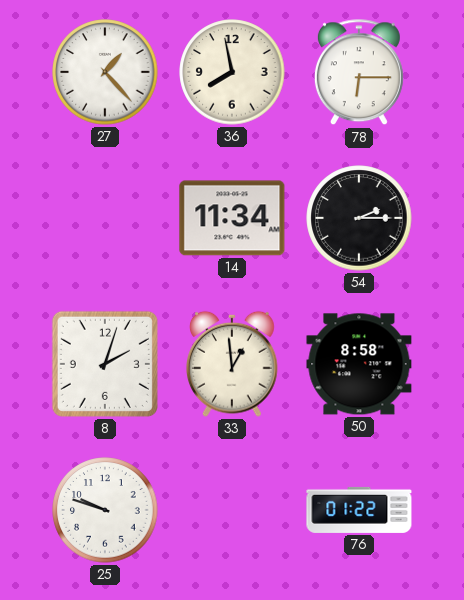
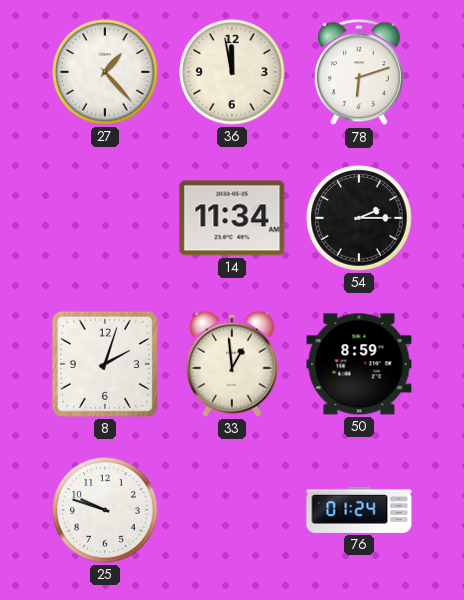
36: 7:58 -> 11:58
78: 6:15 -> 6:12
50: 8:58 -> 8:59
76: 01:22 -> 01:24
